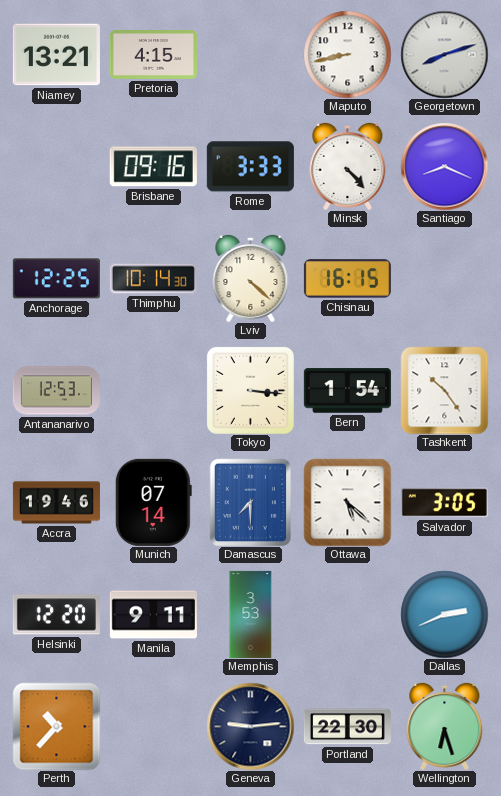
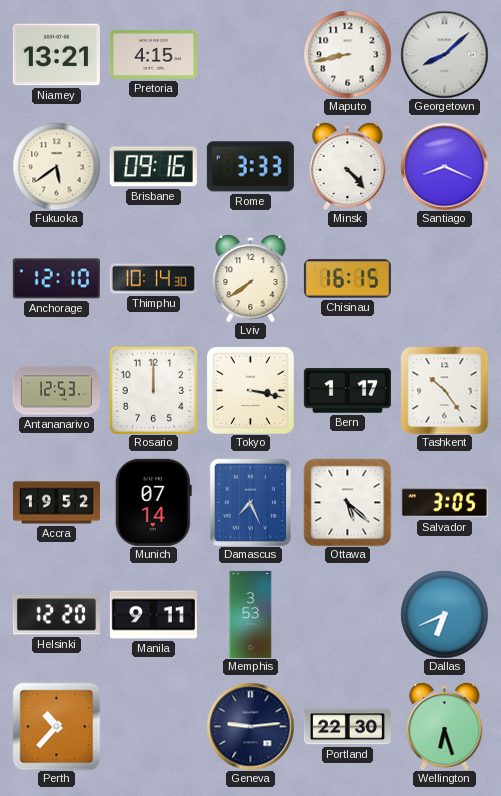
Georgetown: 8:12 -> 8:08
Fukuoka: none -> 5:39
Anchorage: 12:25 -> 12:10
Lviv: 4:22 -> 7:39
Rosario: none -> 12:00
Tokyo: 3:16 -> 3:17
Bern: 1:54 -> 1:17
Accra: 19:46 -> 19:52
Damascus: 7:30 -> 7:26
Dallas: 2:41 -> 6:41
